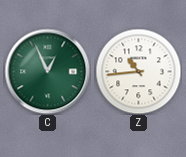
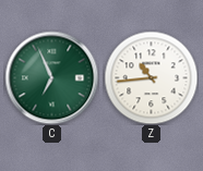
C: 12:56 -> 6:56
